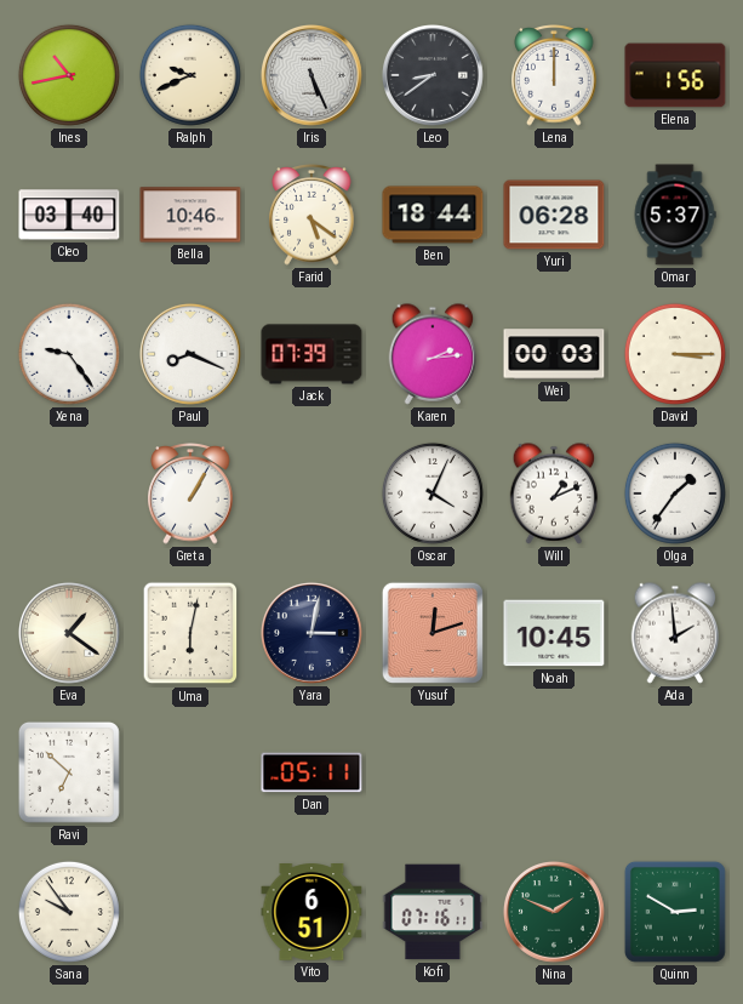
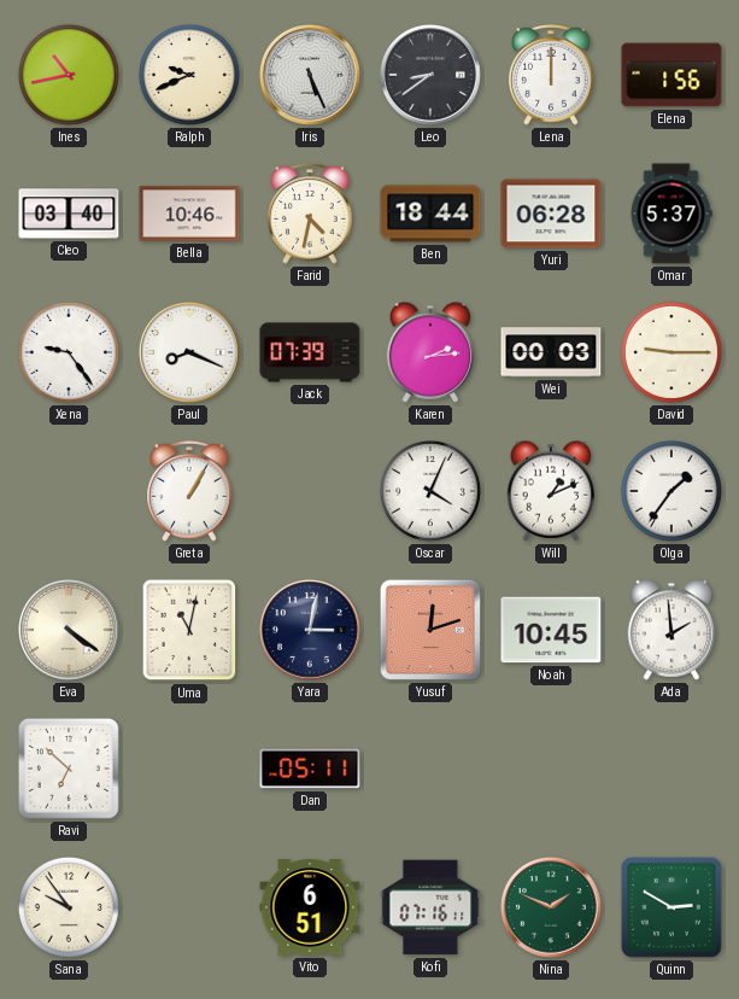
Farid: 5:21 -> 4:32
David: 3:15 -> 9:15
Eva: 1:21 -> 4:21
Uma: 6:02 -> 11:02
